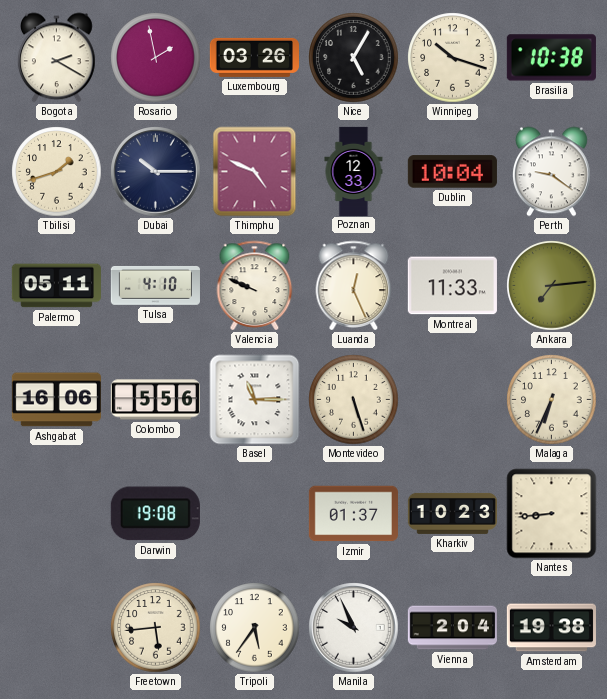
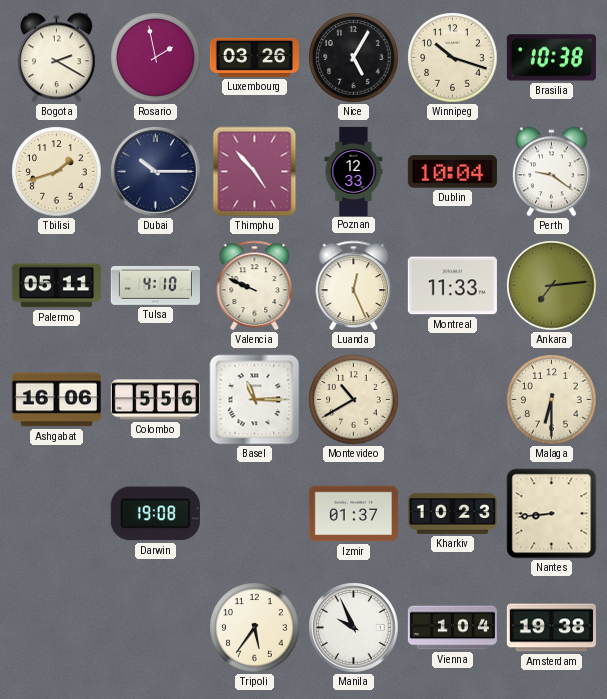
Thimphu: 4:49 -> 4:53
Montevideo: 5:27 -> 10:40
Malaga: 6:34 -> 6:30
Freetown: 5:44 -> none
Vienna: 2:04 -> 1:04
